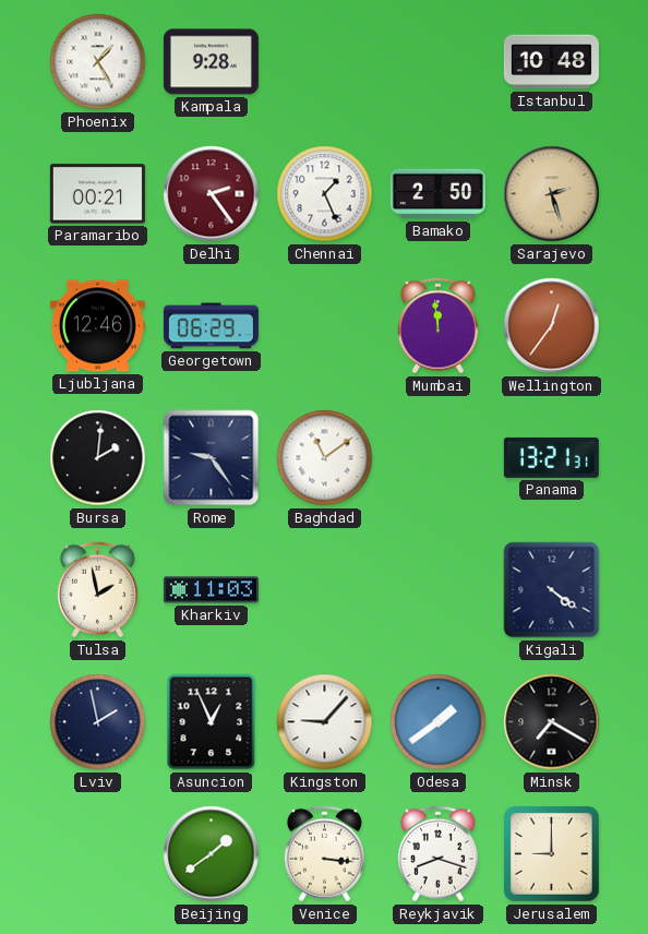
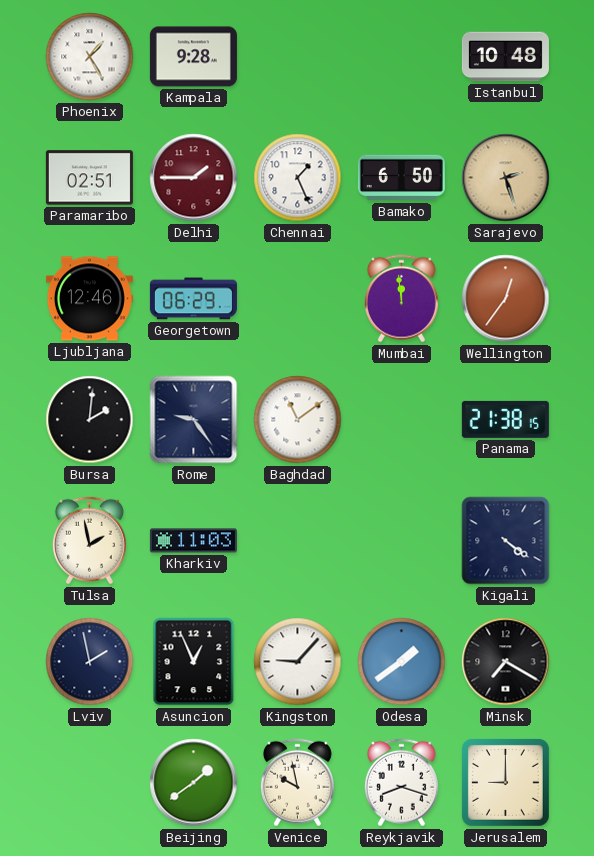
Paramaribo: 00:21 -> 02:51
Delhi: 2:24 -> 1:45
Bamako: 2:50 -> 6:50
Panama: 13:21 -> 21:38
Venice: 3:16 -> 9:58
